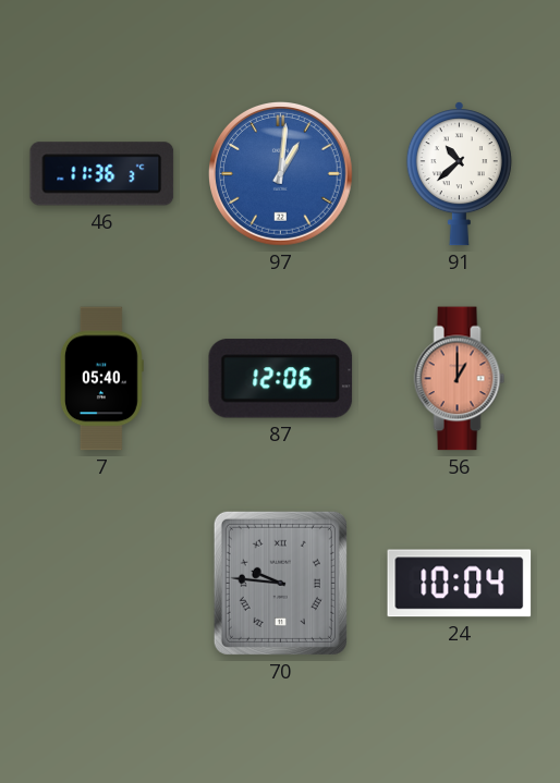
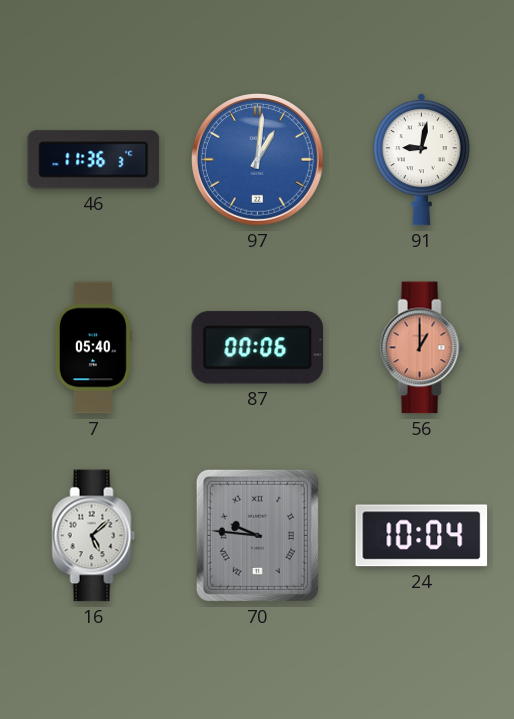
91: 10:38 -> 9:02
87: 12:06 -> 00:06
16: none -> 5:08
